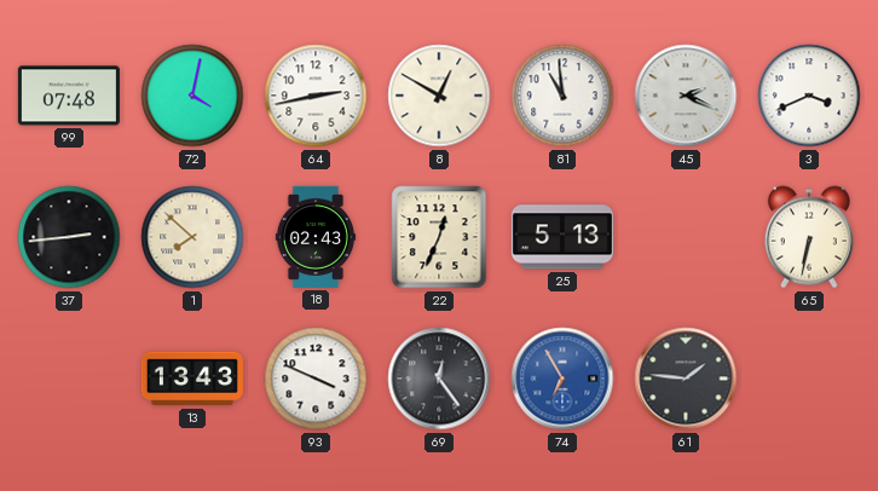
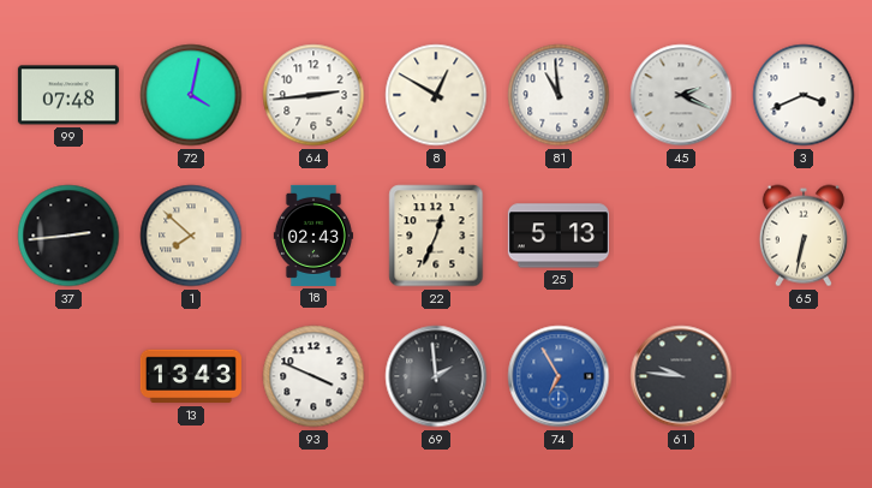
64: 2:43 -> 2:44
69: 12:24 -> 1:59
61: 1:46 -> 9:46
